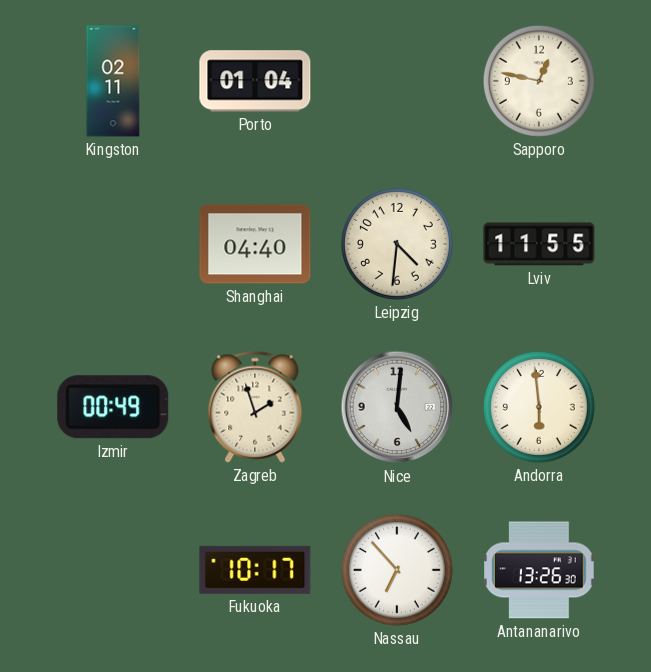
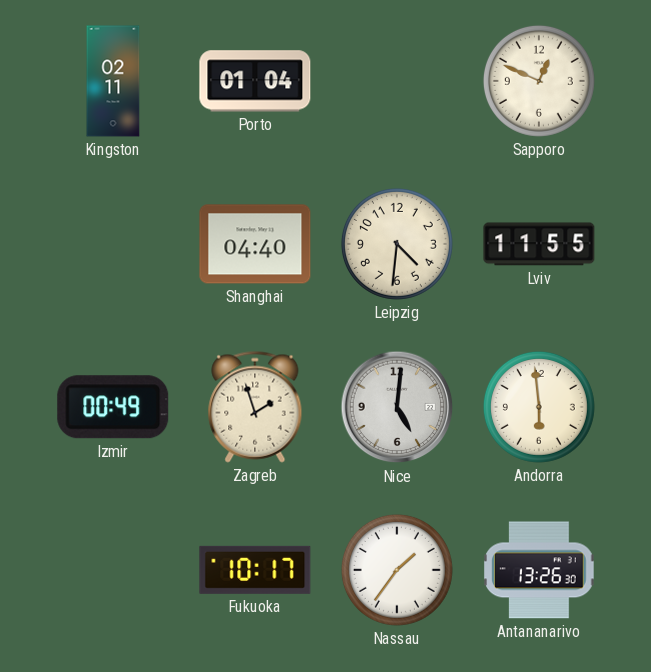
Sapporo: 12:47 -> 12:49
Nassau: 6:53 -> 1:36
